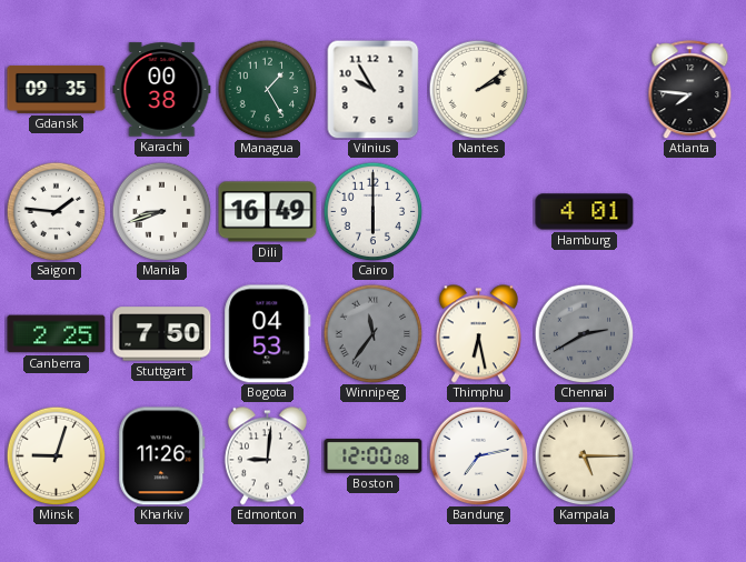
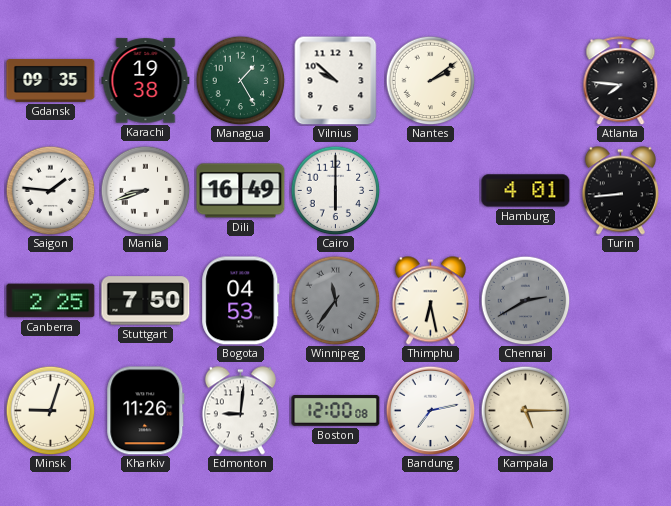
Karachi: 00:38 -> 19:38
Vilnius: 9:55 -> 9:52
Turin: none -> 8:44
